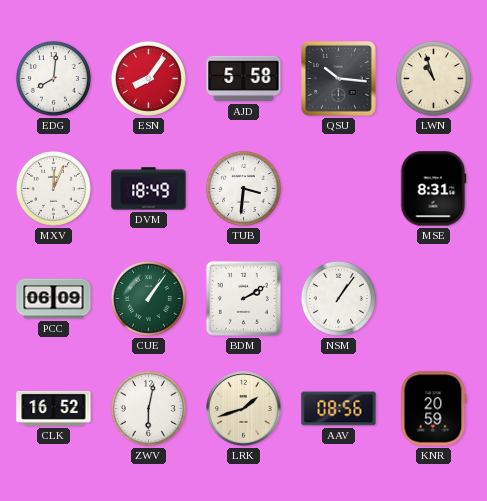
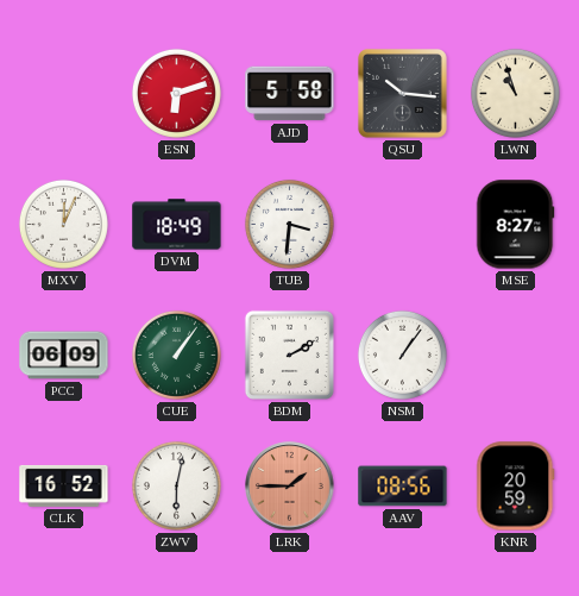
EDG: 8:01 -> none
ESN: 8:06 -> 6:12
MSE: 8:31 -> 8:27
LRK: 1:42 -> 1:45
LRK dial: cream -> salmon
